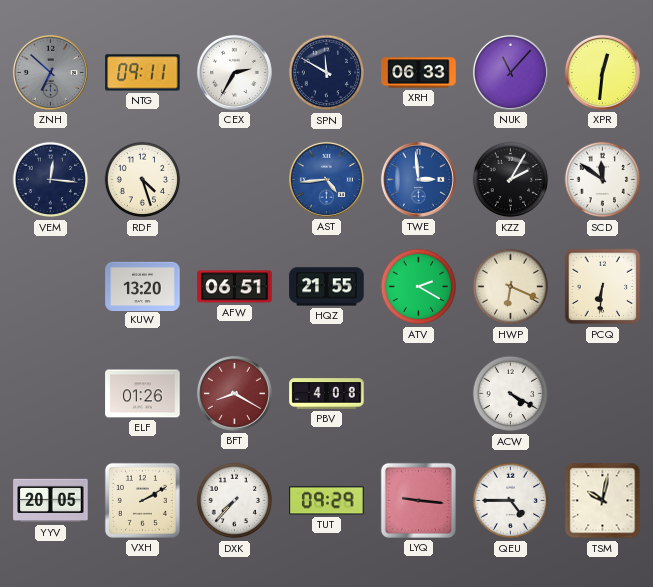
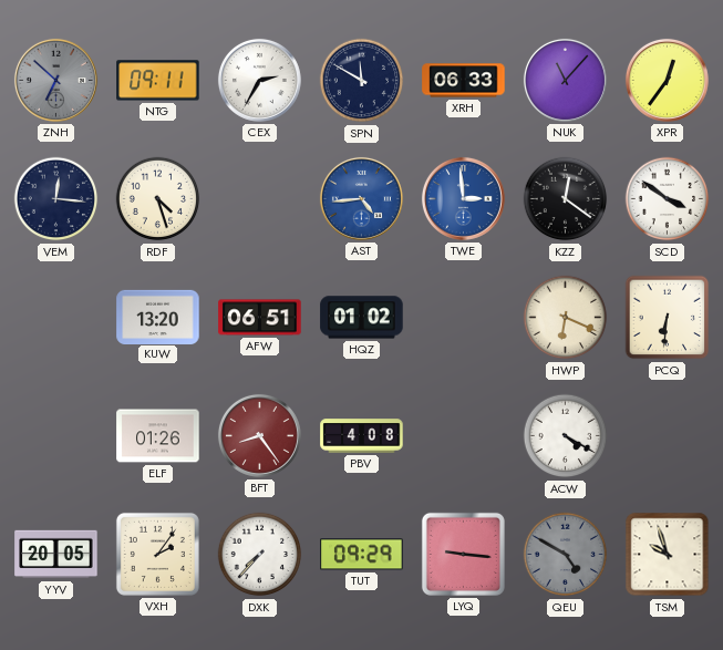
XPR: 12:31 -> 12:36
KZZ: 2:05 -> 12:21
SCD: 11:51 -> 3:51
HQZ: 21:55 -> 01:02
ATV: 2:20 -> none
BFT: 8:20 -> 8:24
VXH: 2:10 -> 2:06
QEU: 4:45 -> 4:50
QEU dial: white -> grey
TSM: 10:02 -> 9:57
